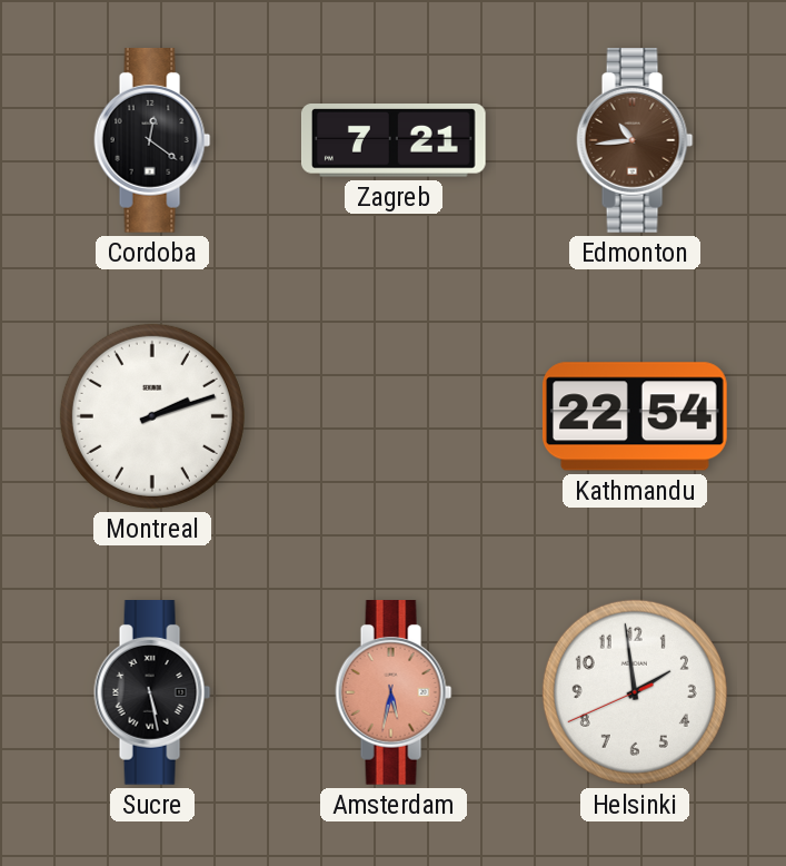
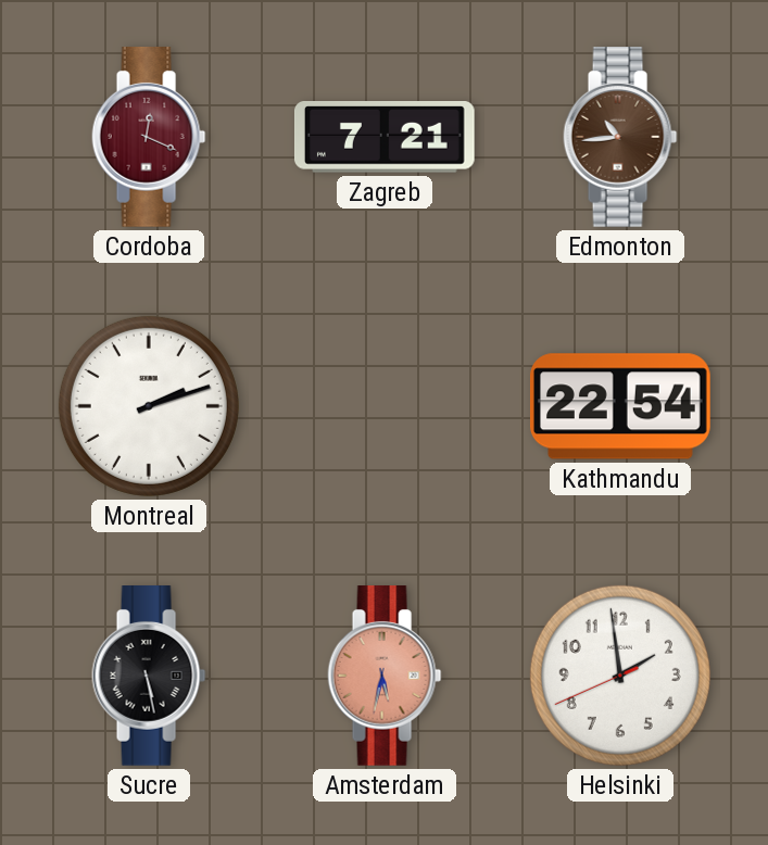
Cordoba: 12:21 -> 12:19
Cordoba dial: black -> burgundy
